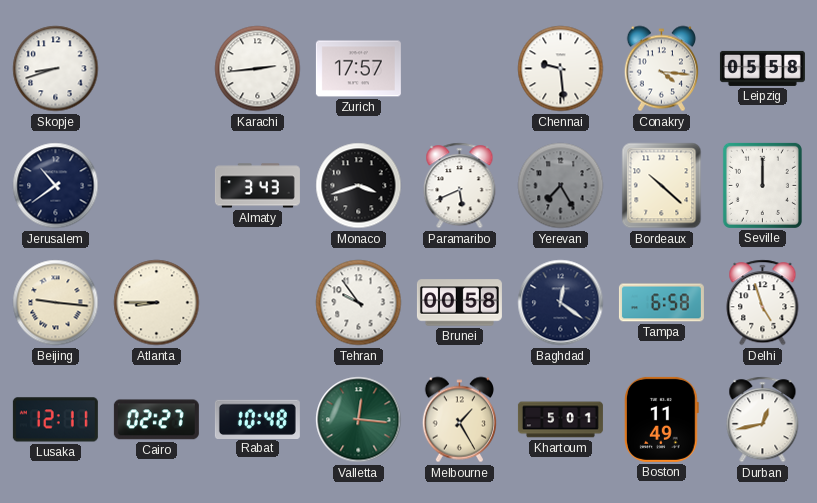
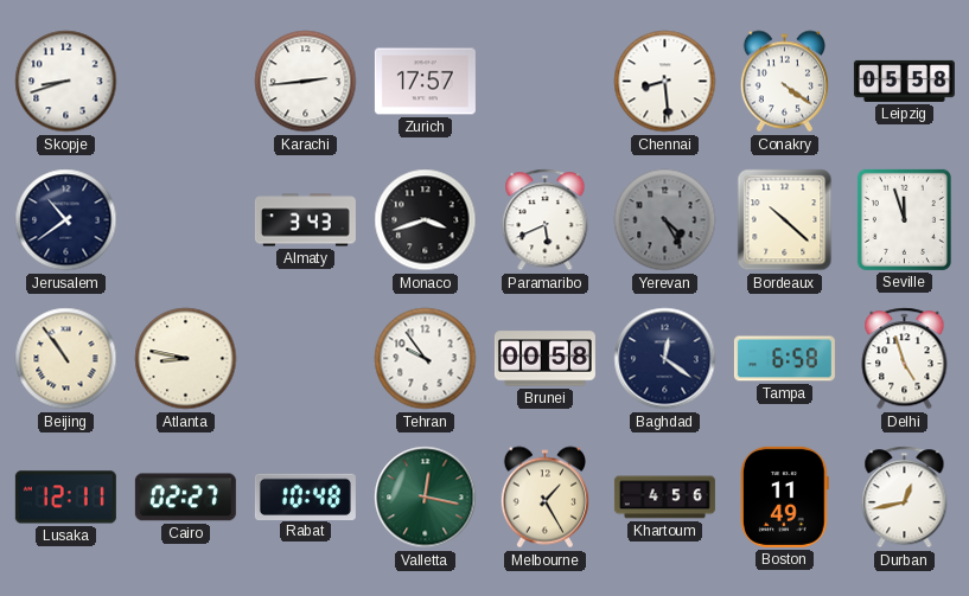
Chennai: 9:29 -> 8:29
Conakry: 4:16 -> 4:21
Yerevan: 7:25 -> 4:25
Seville: 12:00 -> 11:57
Beijing: 9:16 -> 10:54
Atlanta: 8:45 -> 8:47
Valletta: 12:16 -> 12:17
Khartoum: 5:01 -> 4:56
